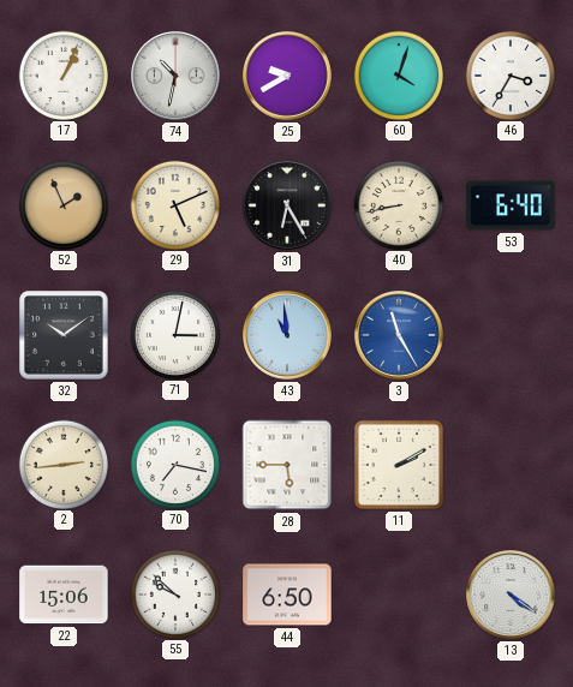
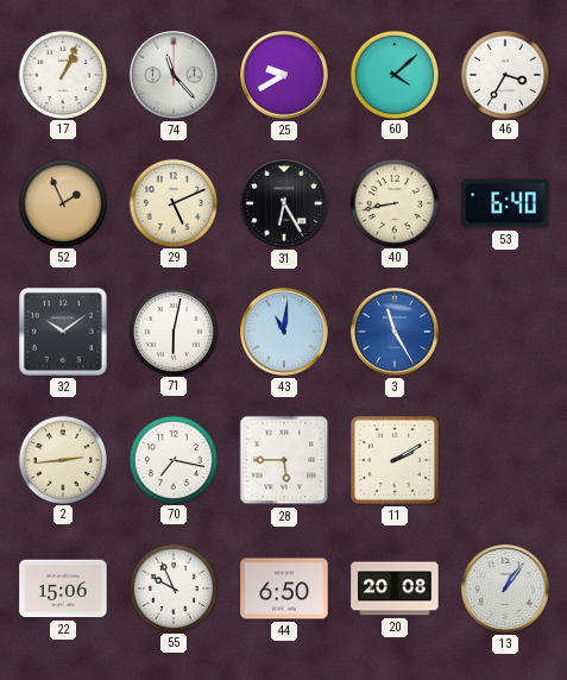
74: 10:32 -> 11:23
60: 4:03 -> 4:08
71: 3:02 -> 6:02
43: 10:59 -> 11:01
55: 9:52 -> 9:56
20: none -> 20:08
13: 4:21 -> 1:06
